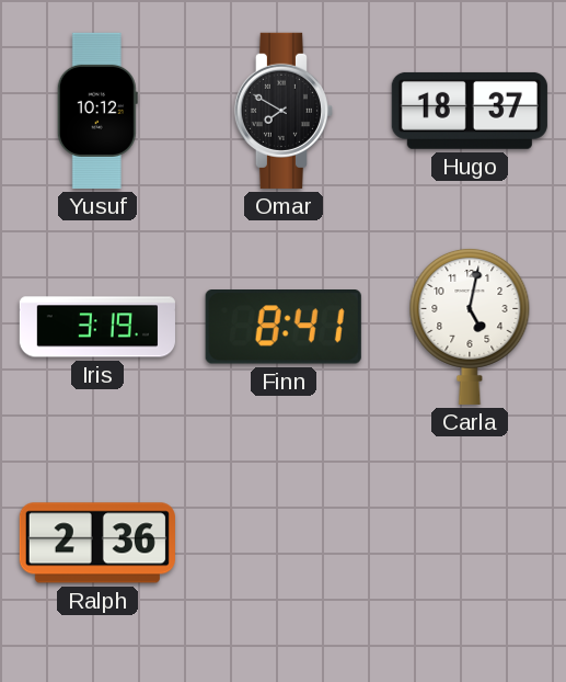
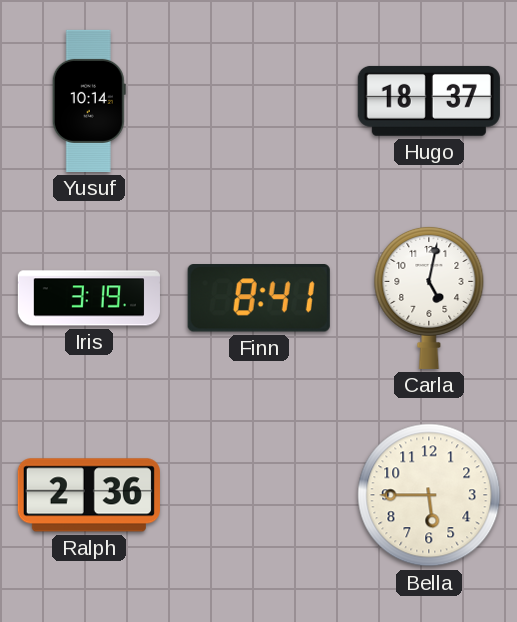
Yusuf: 10:12 -> 10:14
Omar: 7:50 -> none
Bella: none -> 5:45
